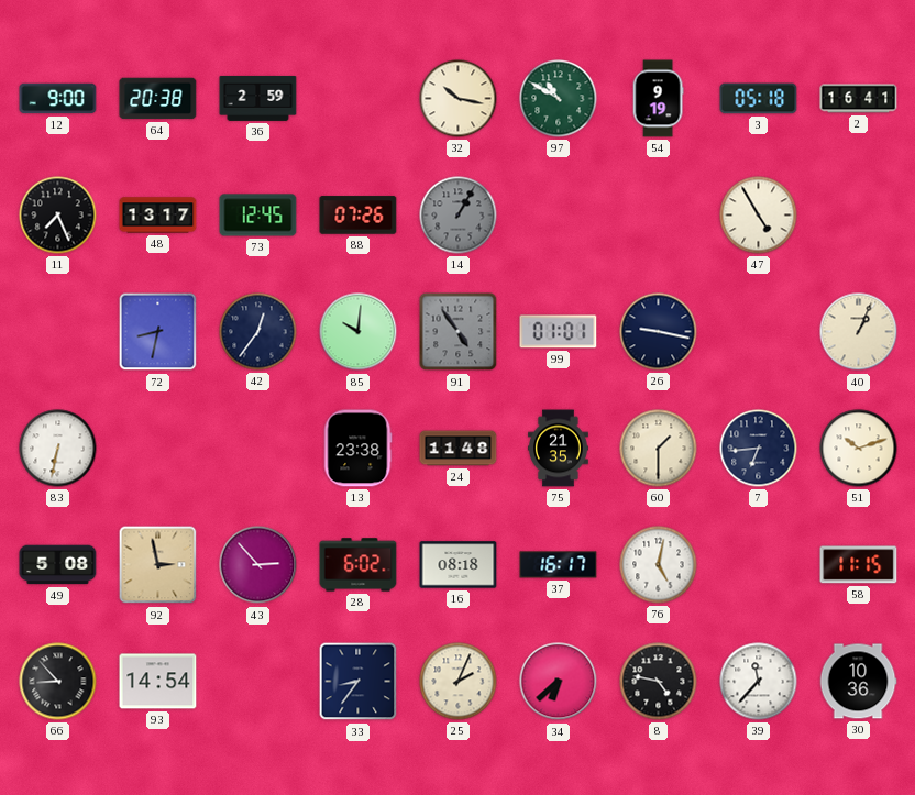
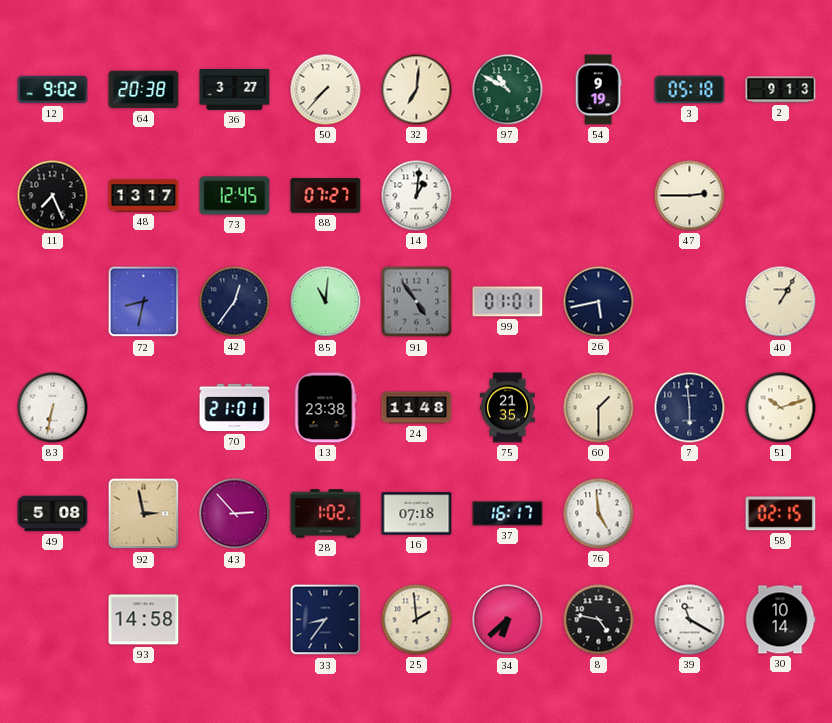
12: 9:00 -> 9:02
36: 2:59 -> 3:27
50: none -> 7:37
32: 10:17 -> 7:01
2: 16:41 -> 9:13
88: 07:26 -> 07:27
14: 1:05 -> 1:01
14 dial: grey -> white
47: 4:55 -> 2:45
85: 10:01 -> 11:01
26: 9:17 -> 5:43
40: 1:04 -> 1:05
70: none -> 21:01
7: 6:44 -> 5:59
28: 6:02 -> 1:02
16: 08:18 -> 07:18
76: 5:02 -> 4:59
58: 11:15 -> 02:15
66: 8:53 -> none
93: 14:54 -> 14:58
25: 2:04 -> 1:59
39: 11:37 -> 11:20
30: 10:36 -> 10:14
